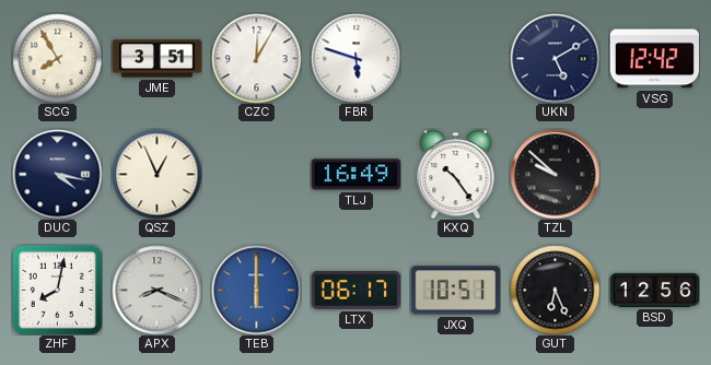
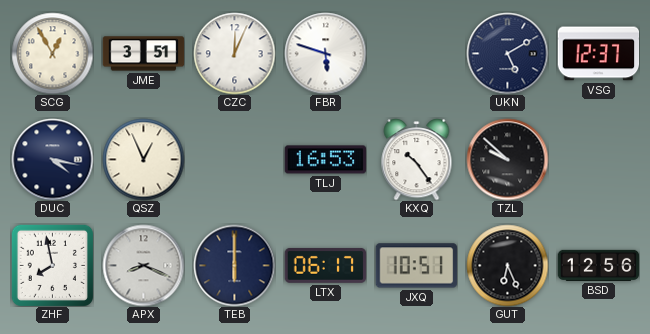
SCG: 7:55 -> 12:55
CZC: 12:05 -> 12:04
VSG: 12:42 -> 12:37
TLJ: 16:49 -> 16:53
ZHF: 8:02 -> 7:58
TEB dial: blue -> navy
